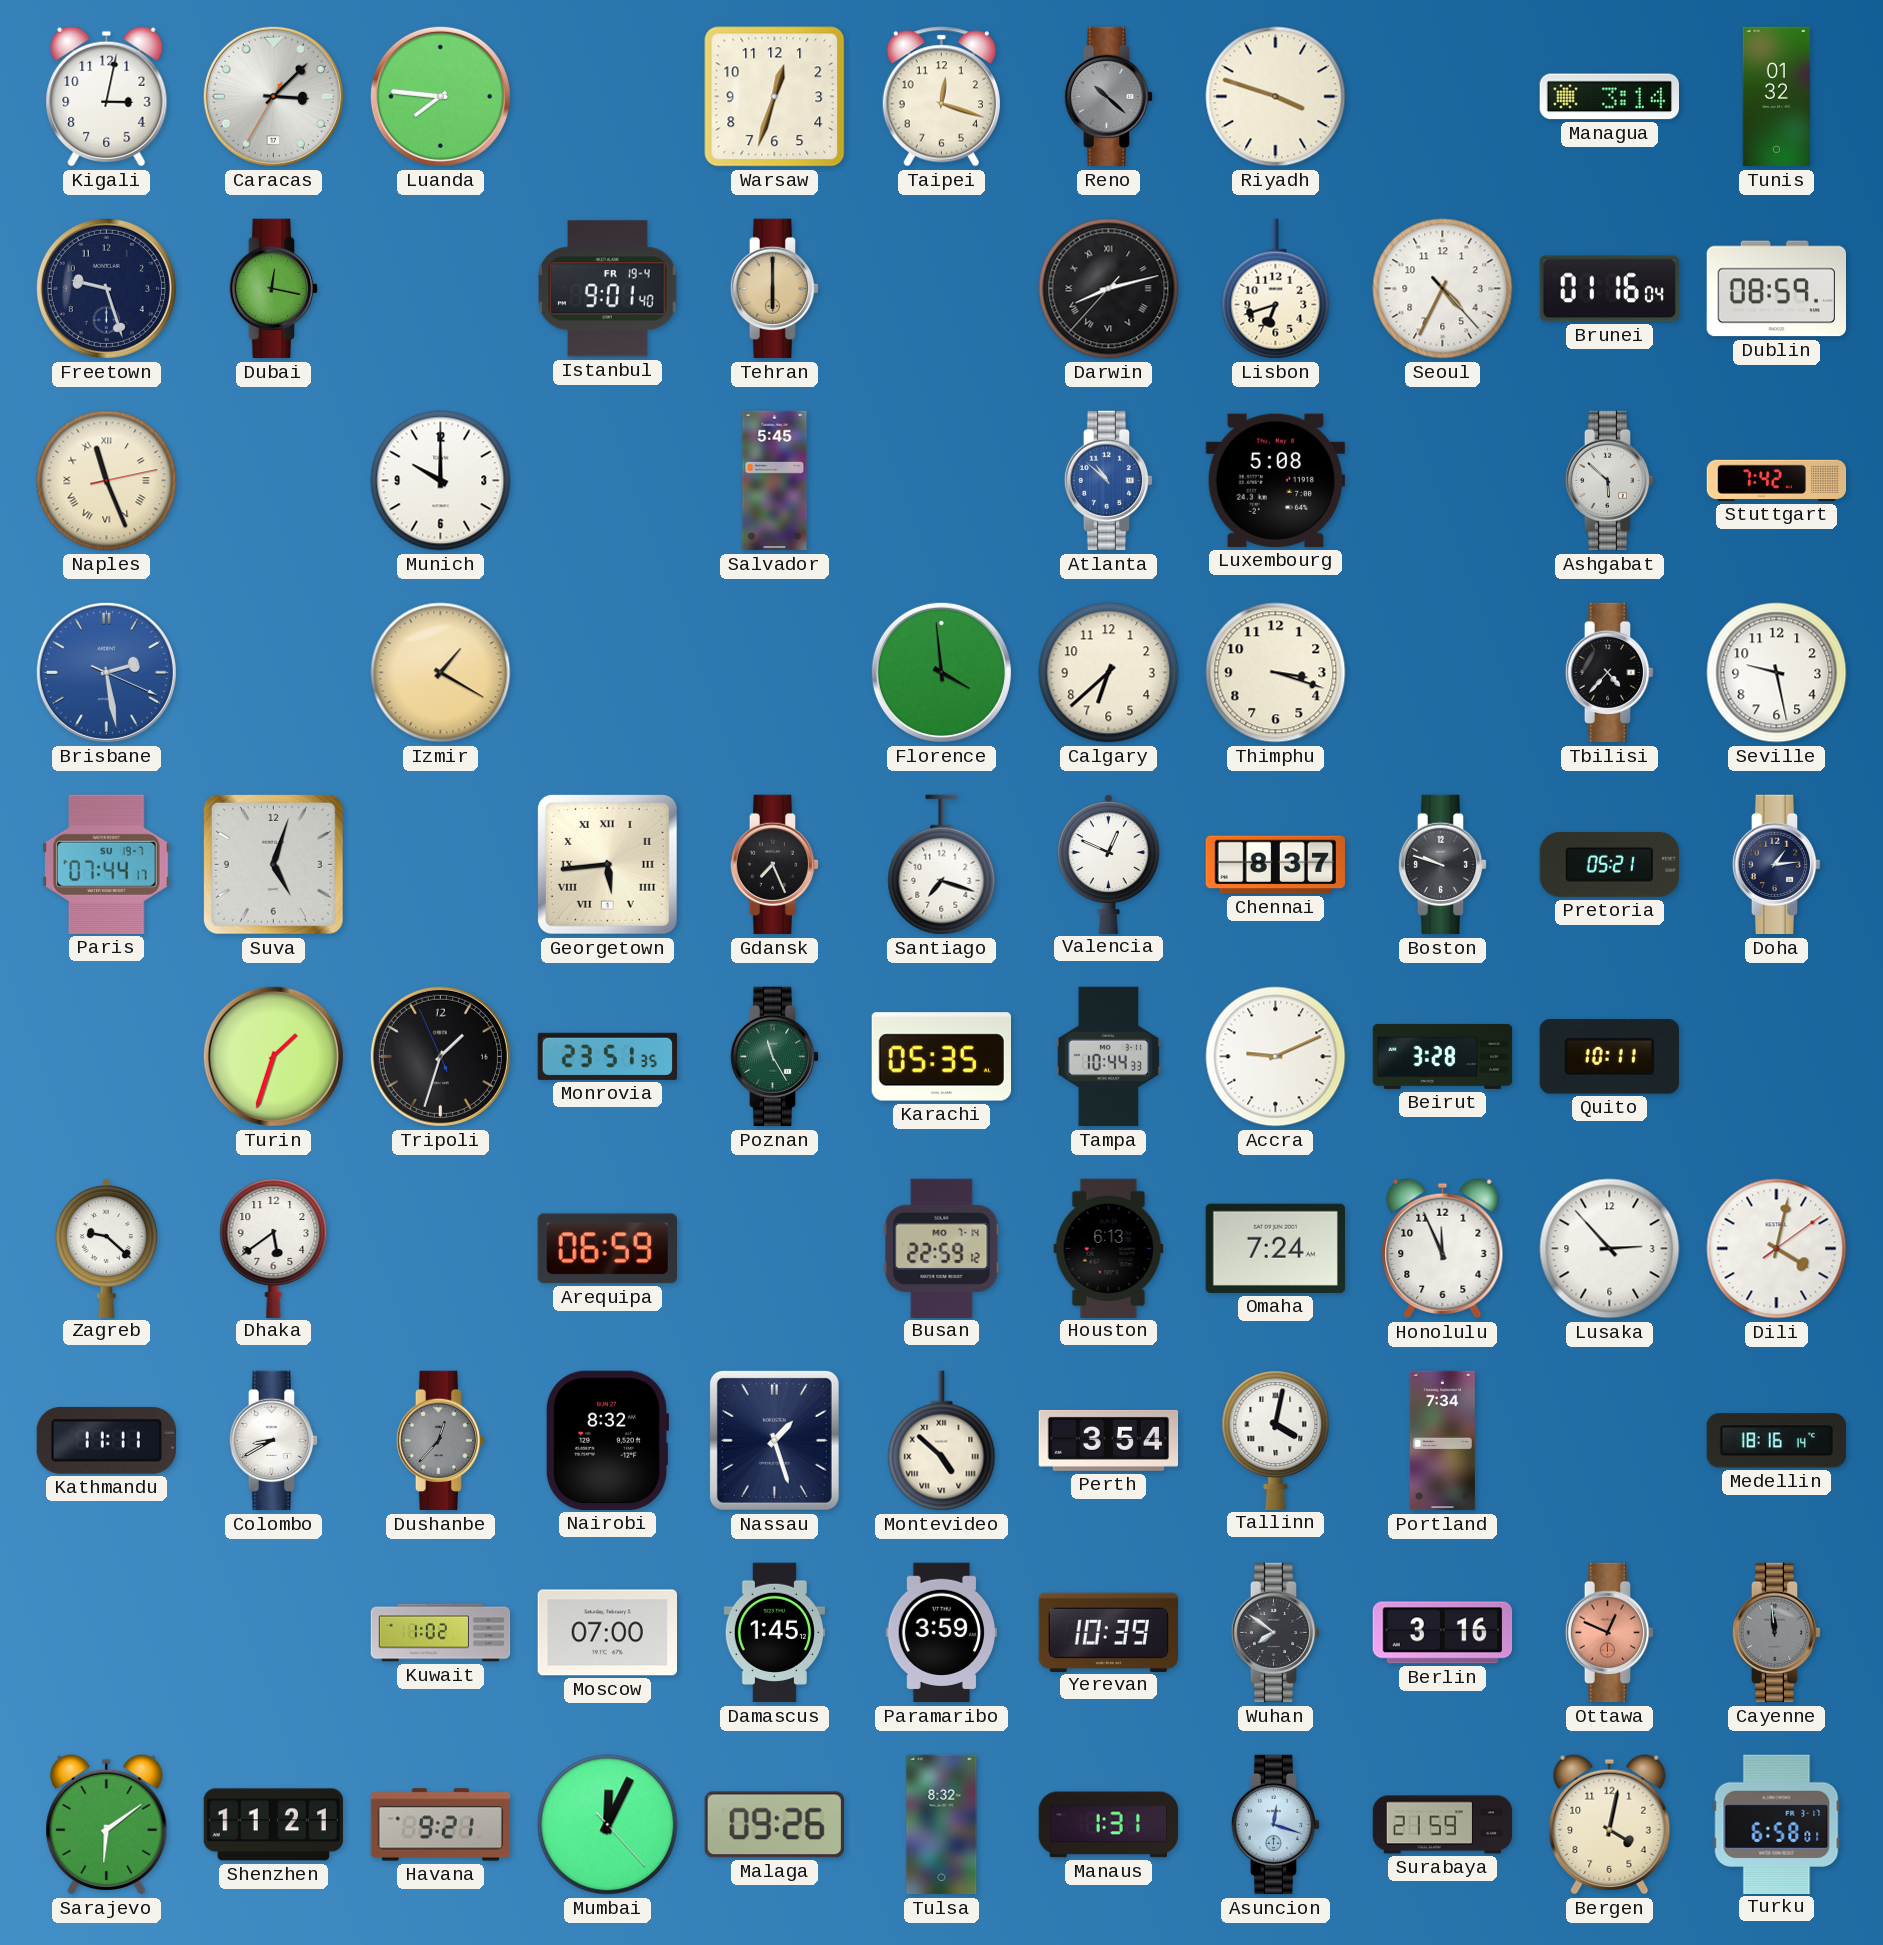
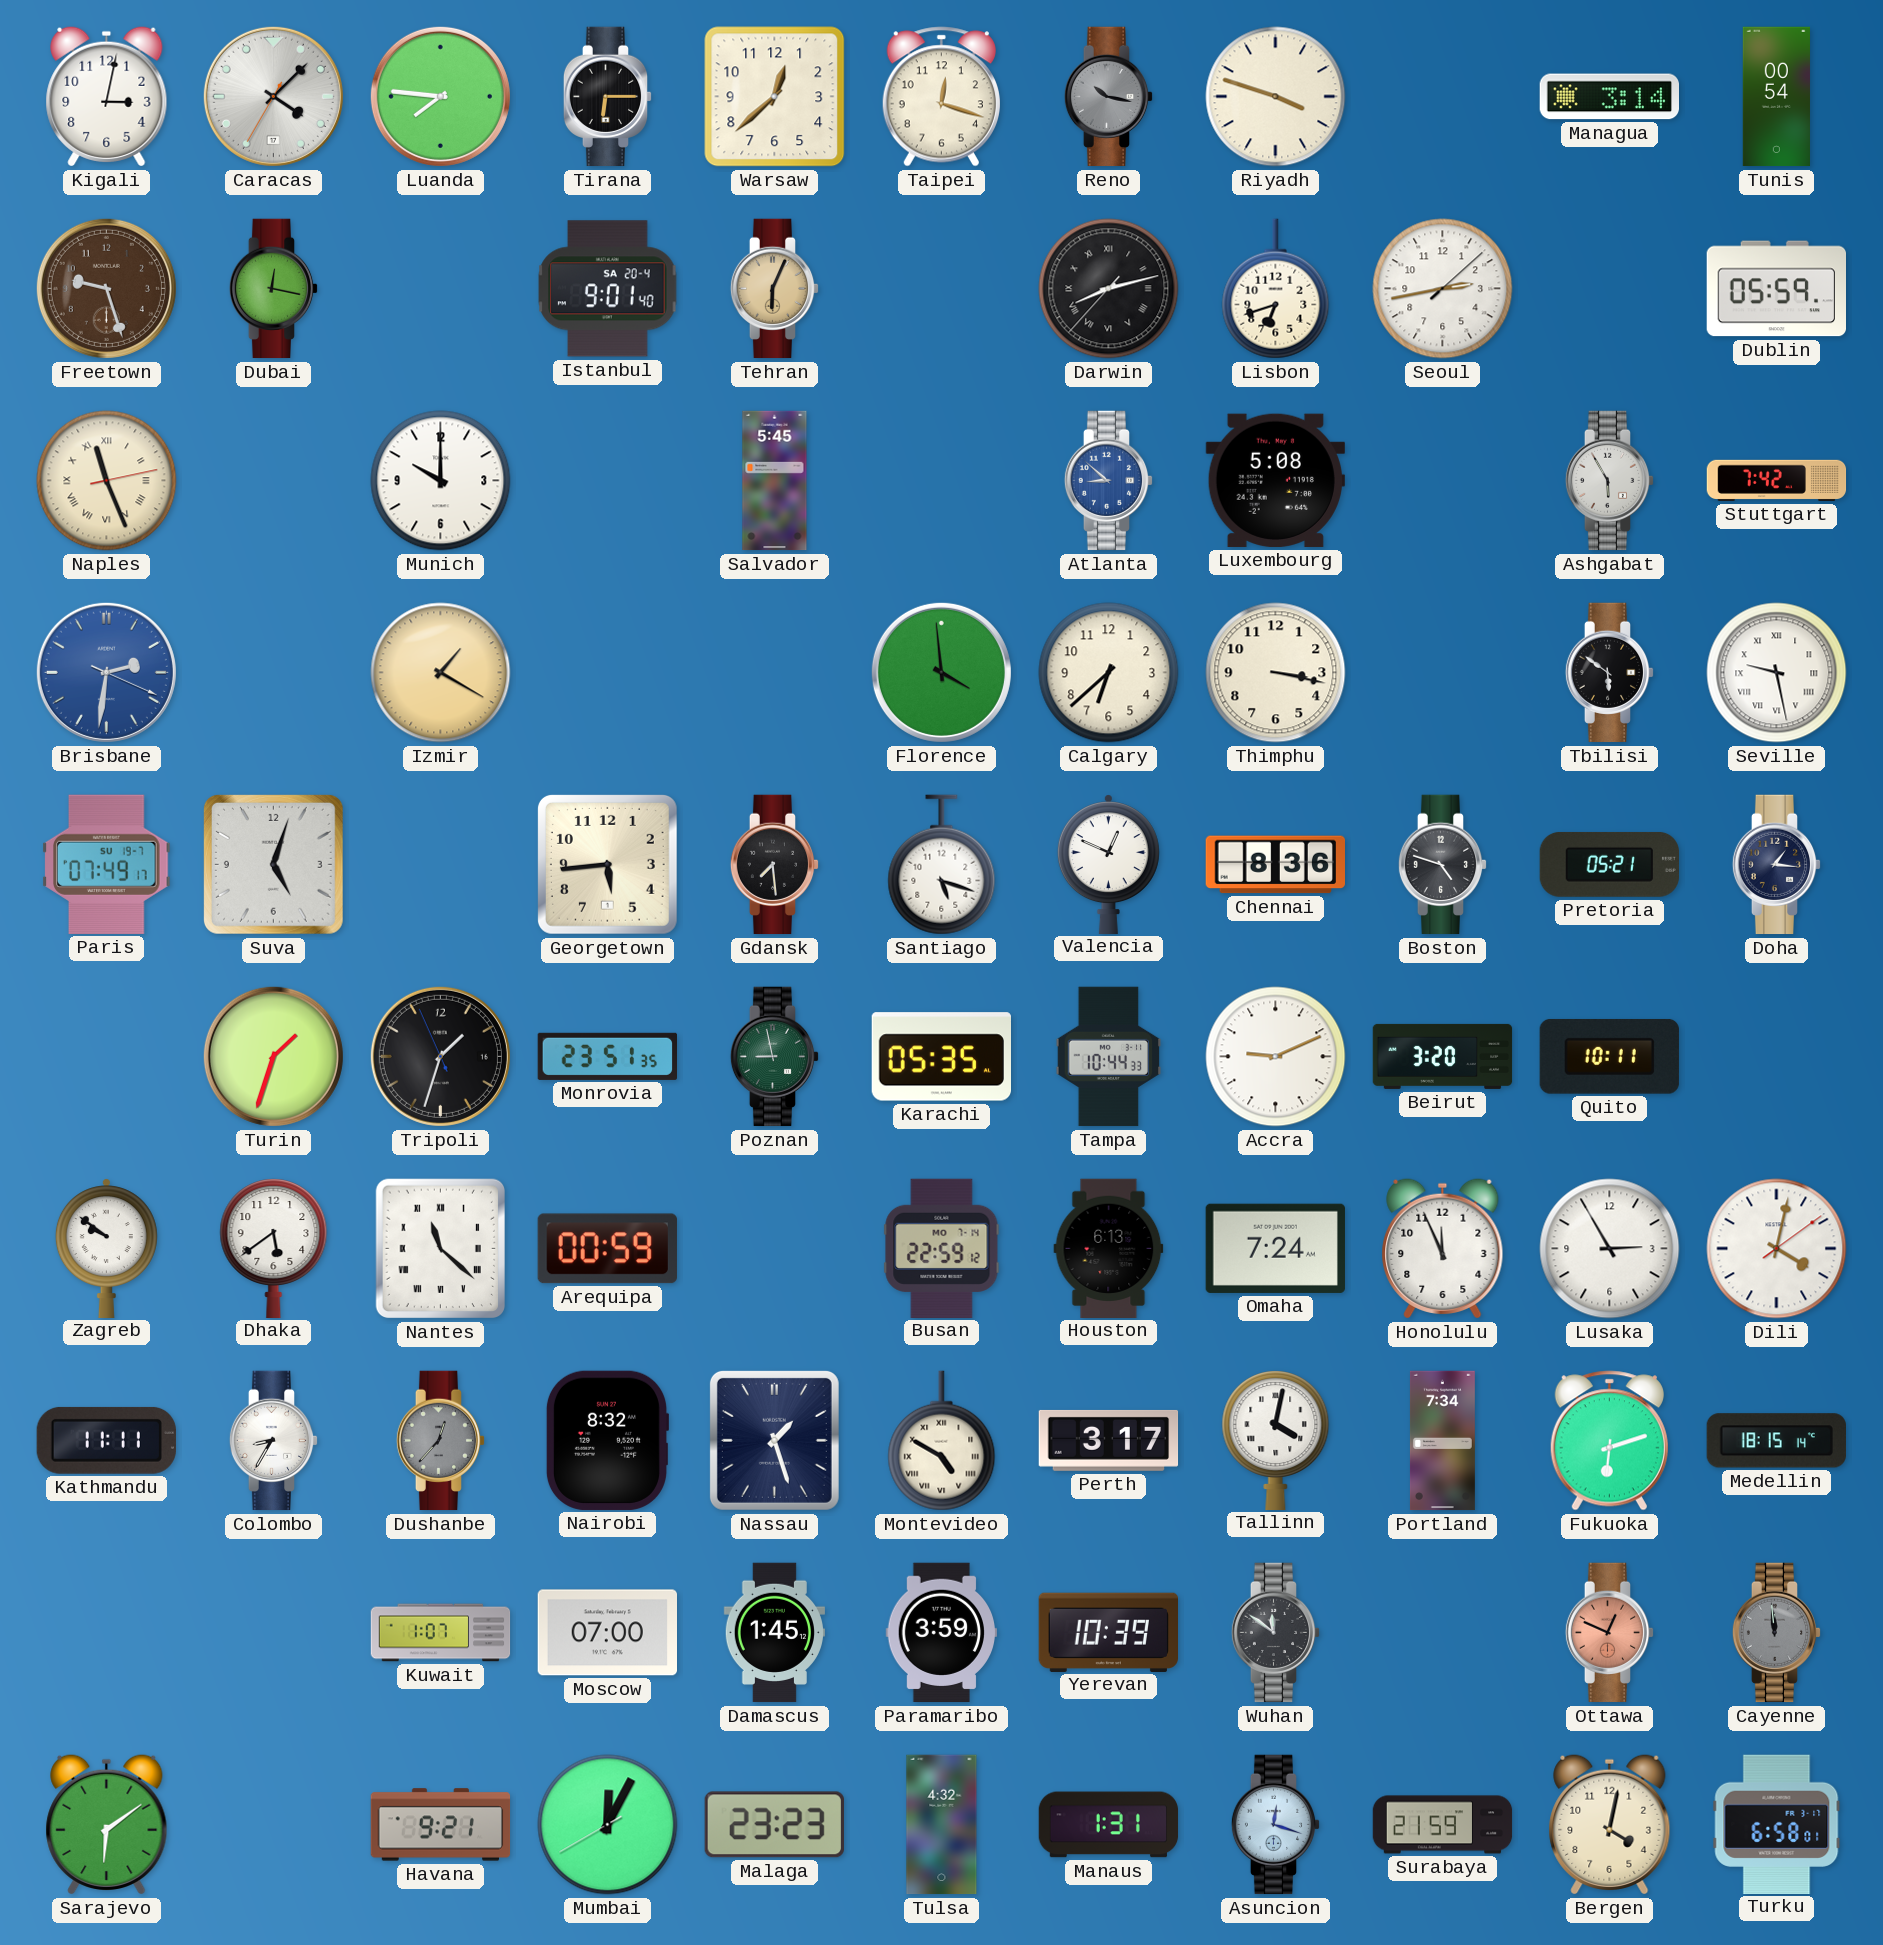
Caracas: 3:07 -> 4:07
Tirana: none -> 6:15
Warsaw: 12:33 -> 12:38
Reno: 10:22 -> 10:17
Tunis: 01:32 -> 00:54
Freetown dial: navy -> brown
Istanbul date: FR 19-4 -> SA 20-4
Tehran: 6:00 -> 6:04
Seoul: 4:34 -> 2:43
Brunei: 01:16 -> none
Dublin: 08:59 -> 05:59
Atlanta: 10:52 -> 8:52
Ashgabat: 5:52 -> 5:55
Brisbane: 2:28 -> 2:31
Thimphu: 3:18 -> 3:17
Tbilisi: 4:37 -> 5:51
Seville numerals: Arabic -> Roman
Paris: 07:44 -> 07:49
Georgetown numerals: Roman -> Arabic
Gdansk: 7:26 -> 7:29
Santiago: 7:18 -> 5:18
Chennai: 8:37 -> 8:36
Boston: 9:48 -> 4:48
Doha: 1:14 -> 1:16
Poznan: 11:25 -> 8:58
Beirut: 3:28 -> 3:20
Zagreb: 9:22 -> 9:51
Nantes: none -> 11:22
Arequipa: 06:59 -> 00:59
Lusaka: 2:53 -> 2:55
Colombo: 8:40 -> 8:35
Montevideo: 4:52 -> 4:50
Perth: 3:54 -> 3:17
Fukuoka: none -> 6:12
Medellin: 18:16 -> 18:15
Kuwait: 1:02 -> 1:07
Wuhan: 7:51 -> 11:51
Berlin: 3:16 -> none
Shenzhen: 11:21 -> none
Mumbai: 12:04:23 -> 12:04:40
Malaga: 09:26 -> 23:23
Tulsa: 8:32 -> 4:32
